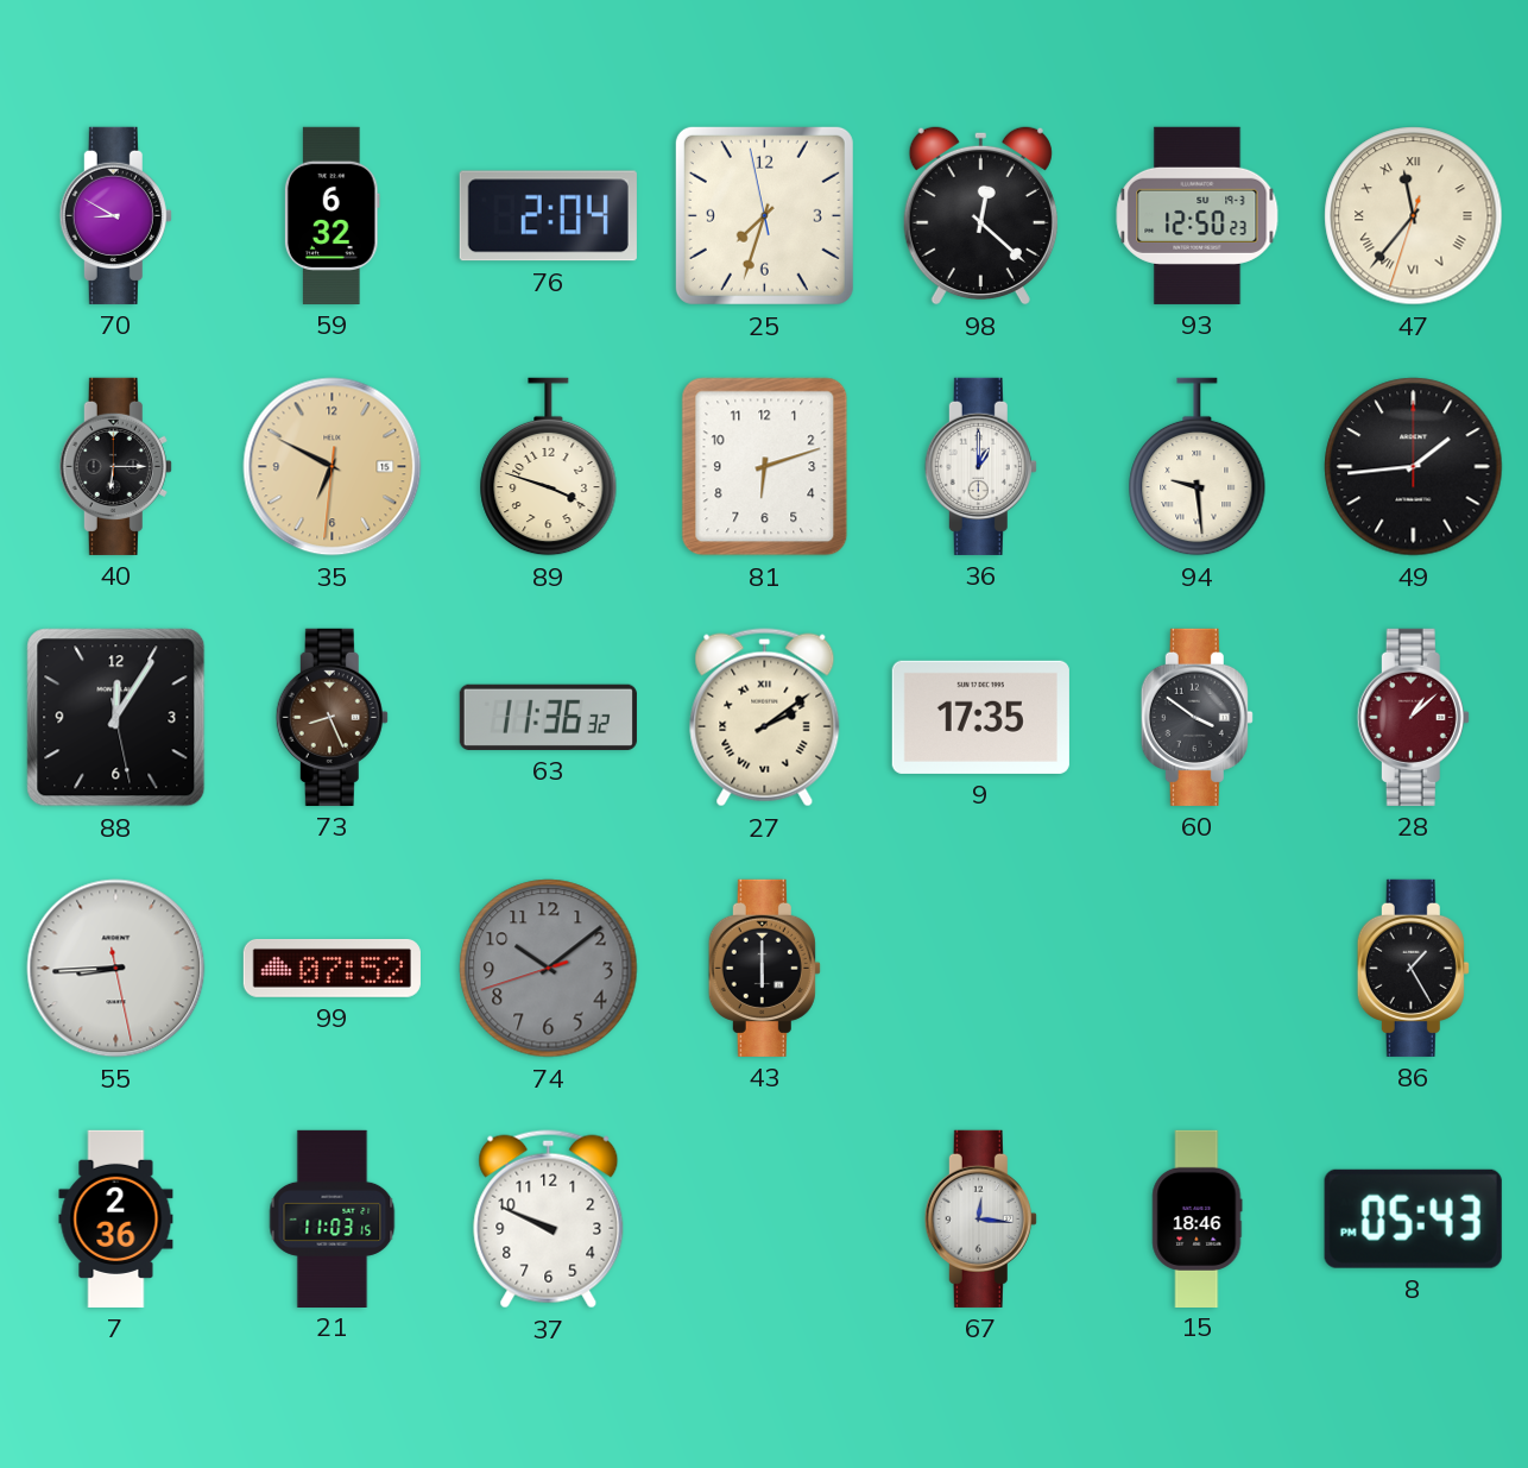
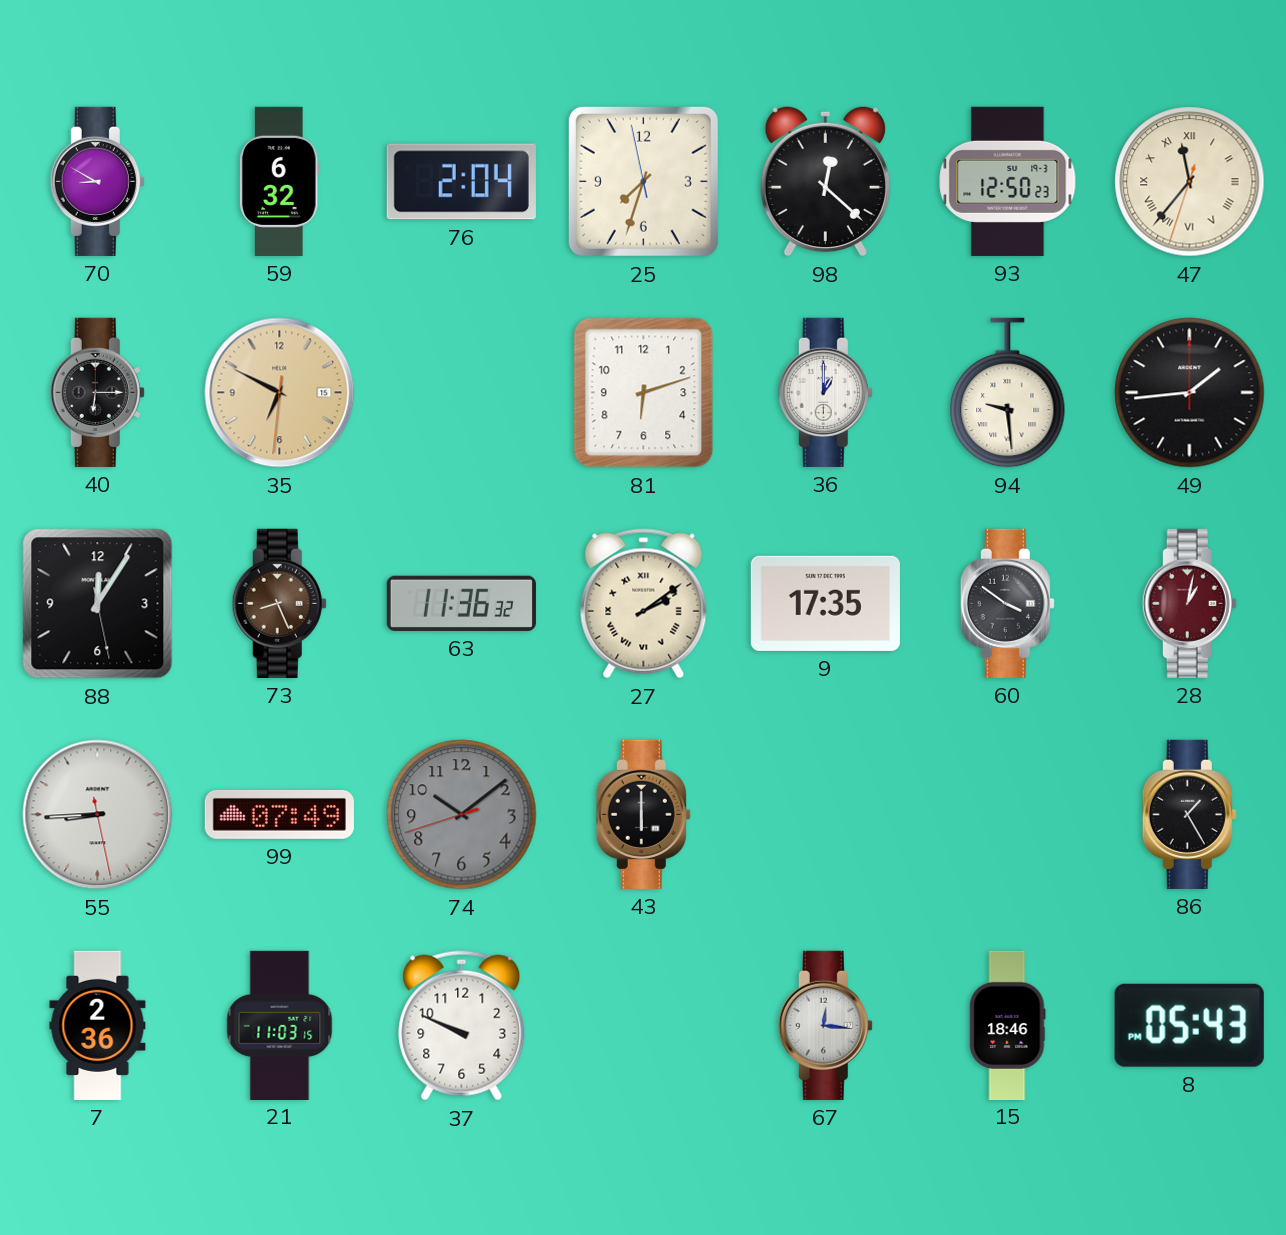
89: 3:48 -> none
28: 1:08 -> 1:02
99: 07:52 -> 07:49
